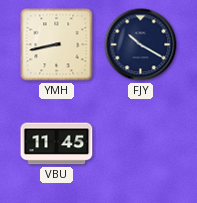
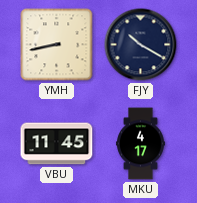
MKU: none -> 4:17
